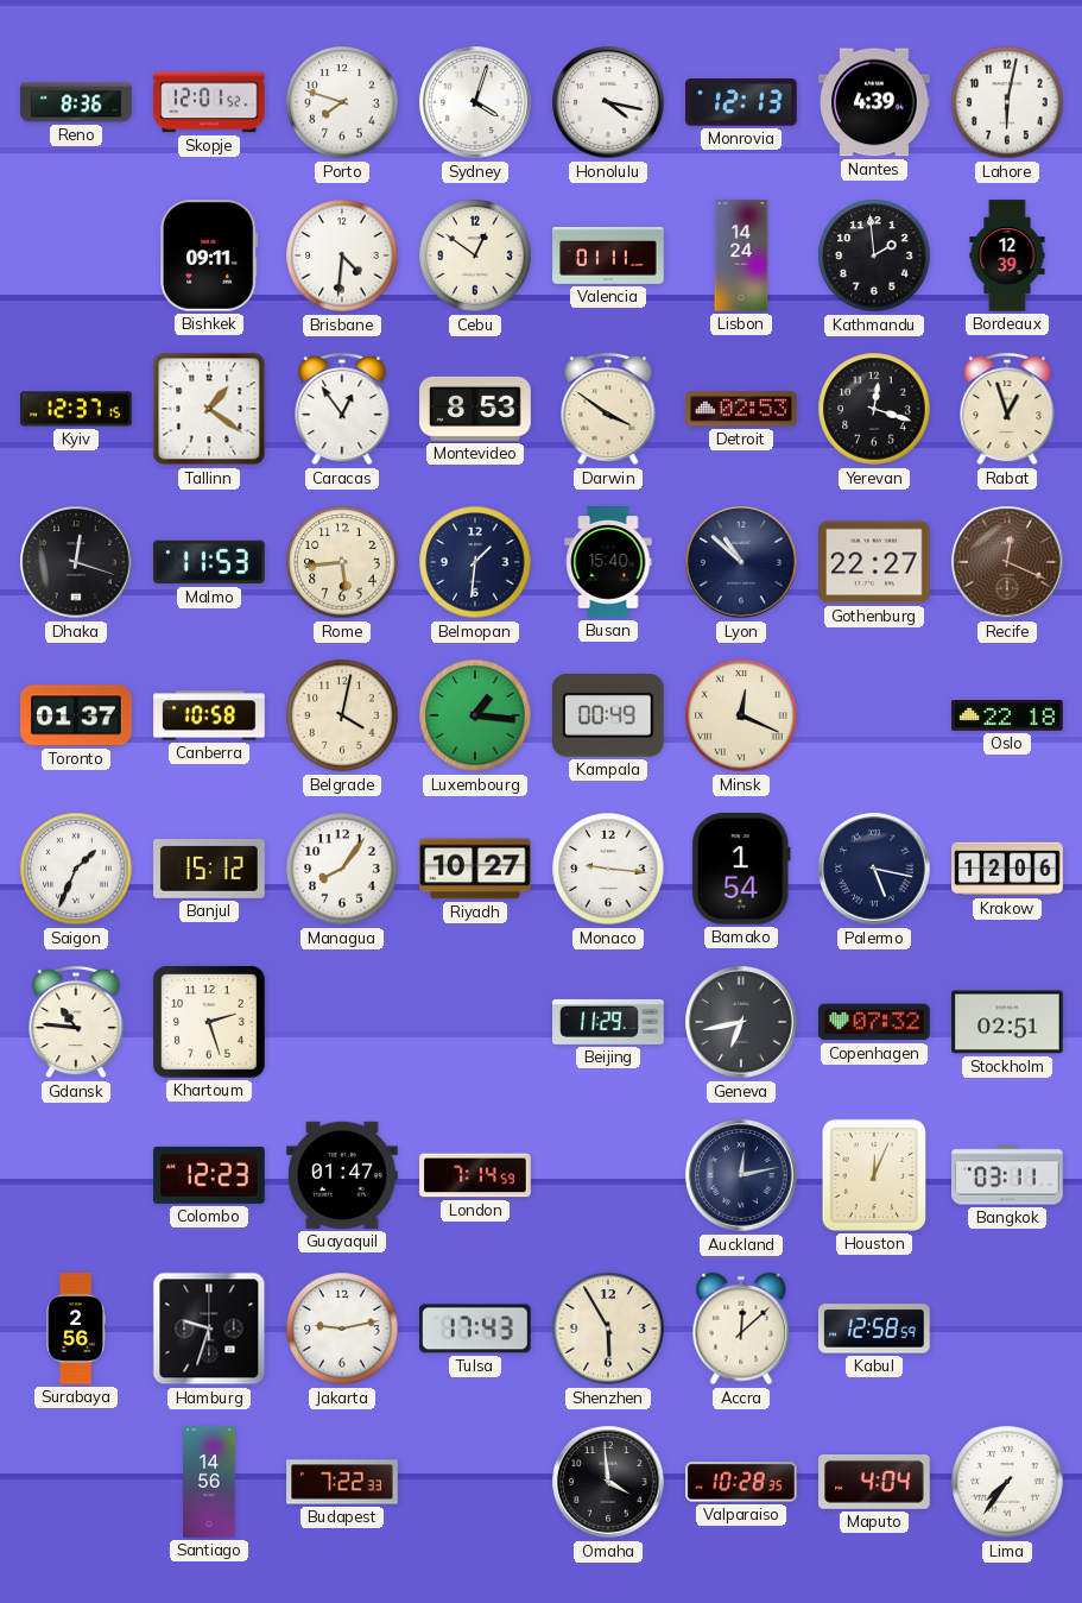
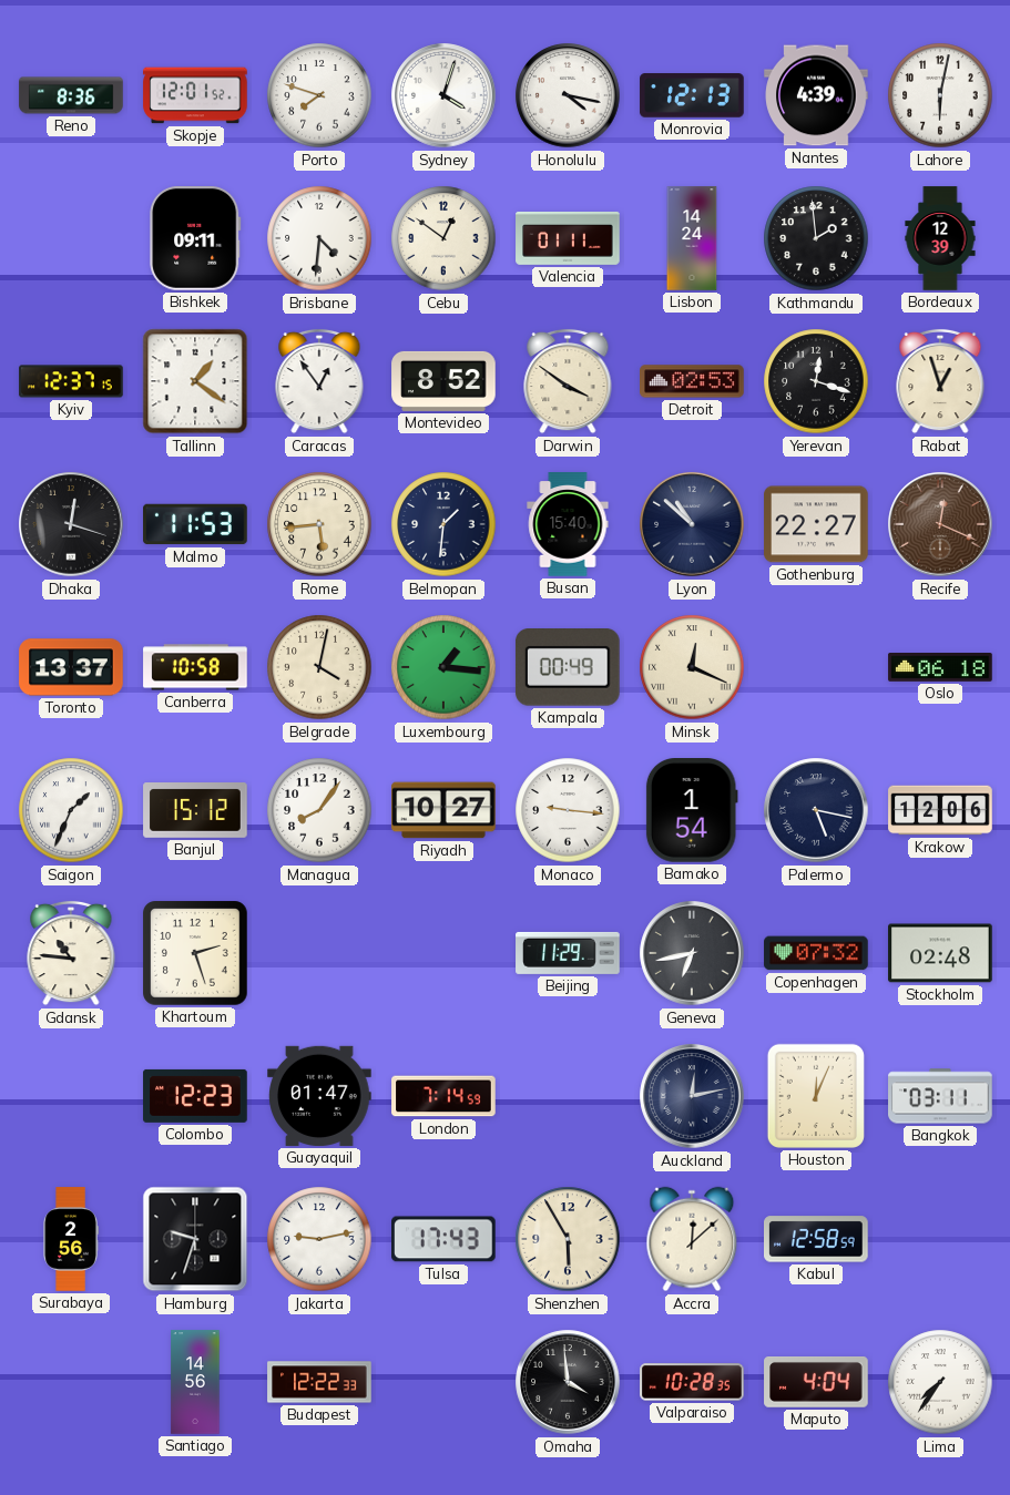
Montevideo: 8:53 -> 8:52
Toronto: 01:37 -> 13:37
Oslo: 22:18 -> 06:18
Stockholm: 02:51 -> 02:48
Budapest: 7:22 -> 12:22
